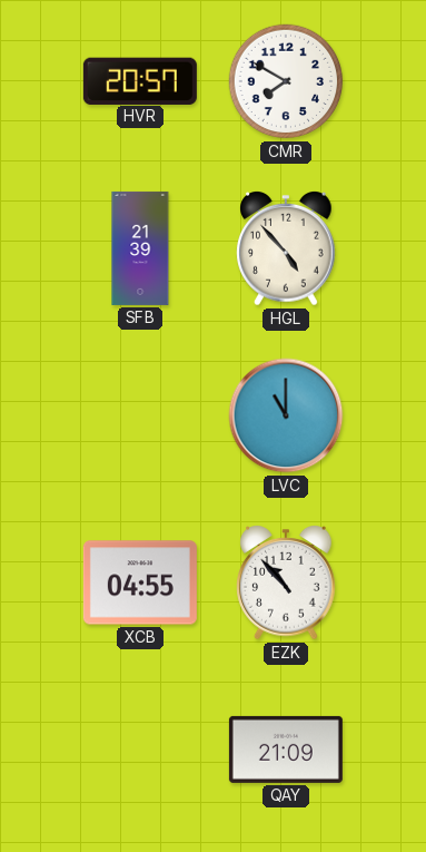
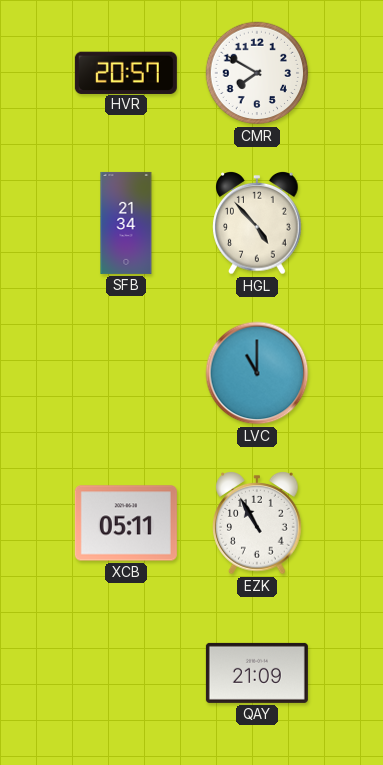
SFB: 21:39 -> 21:34
XCB: 04:55 -> 05:11
EZK: 10:53 -> 10:55
